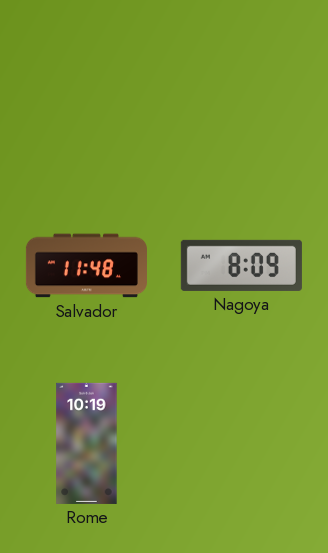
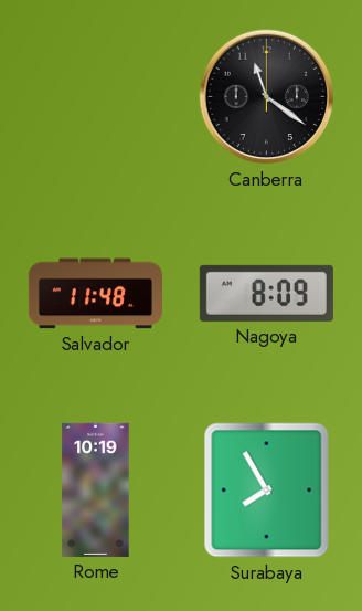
Canberra: none -> 11:21
Surabaya: none -> 7:55
